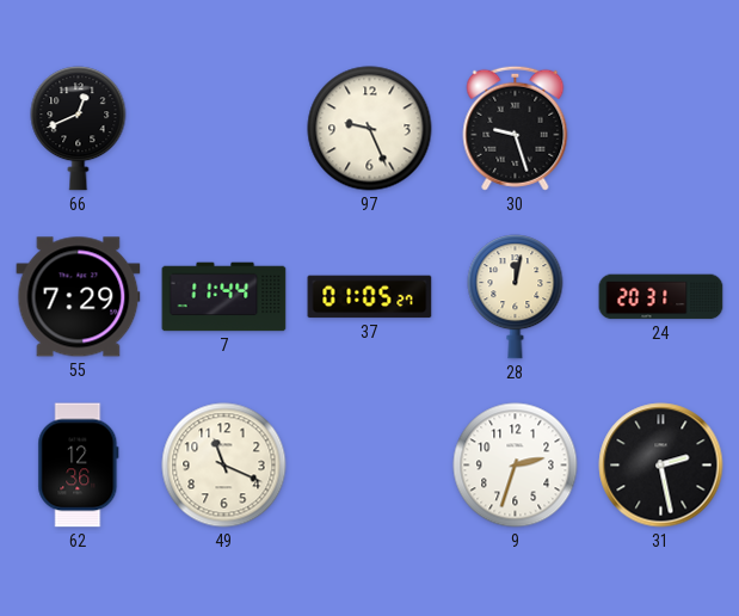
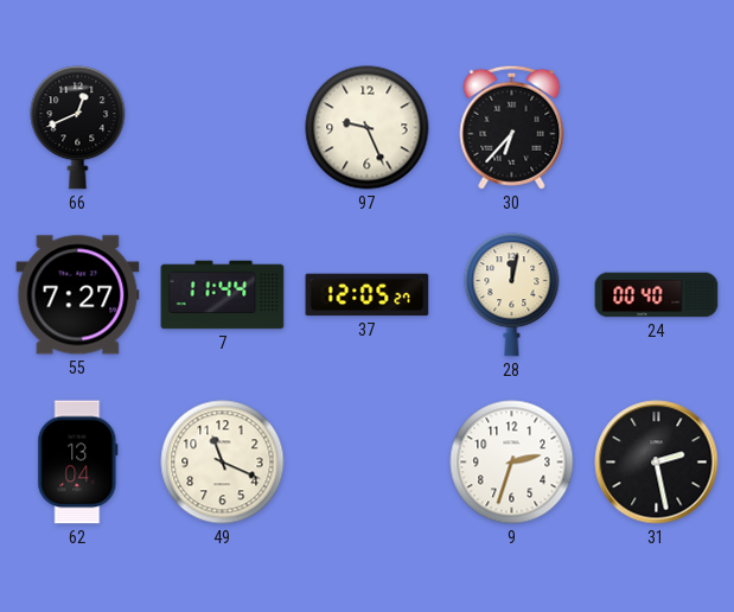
30: 9:27 -> 6:37
55: 7:29 -> 7:27
37: 01:05 -> 12:05
24: 20:31 -> 00:40
62: 12:36 -> 13:04
